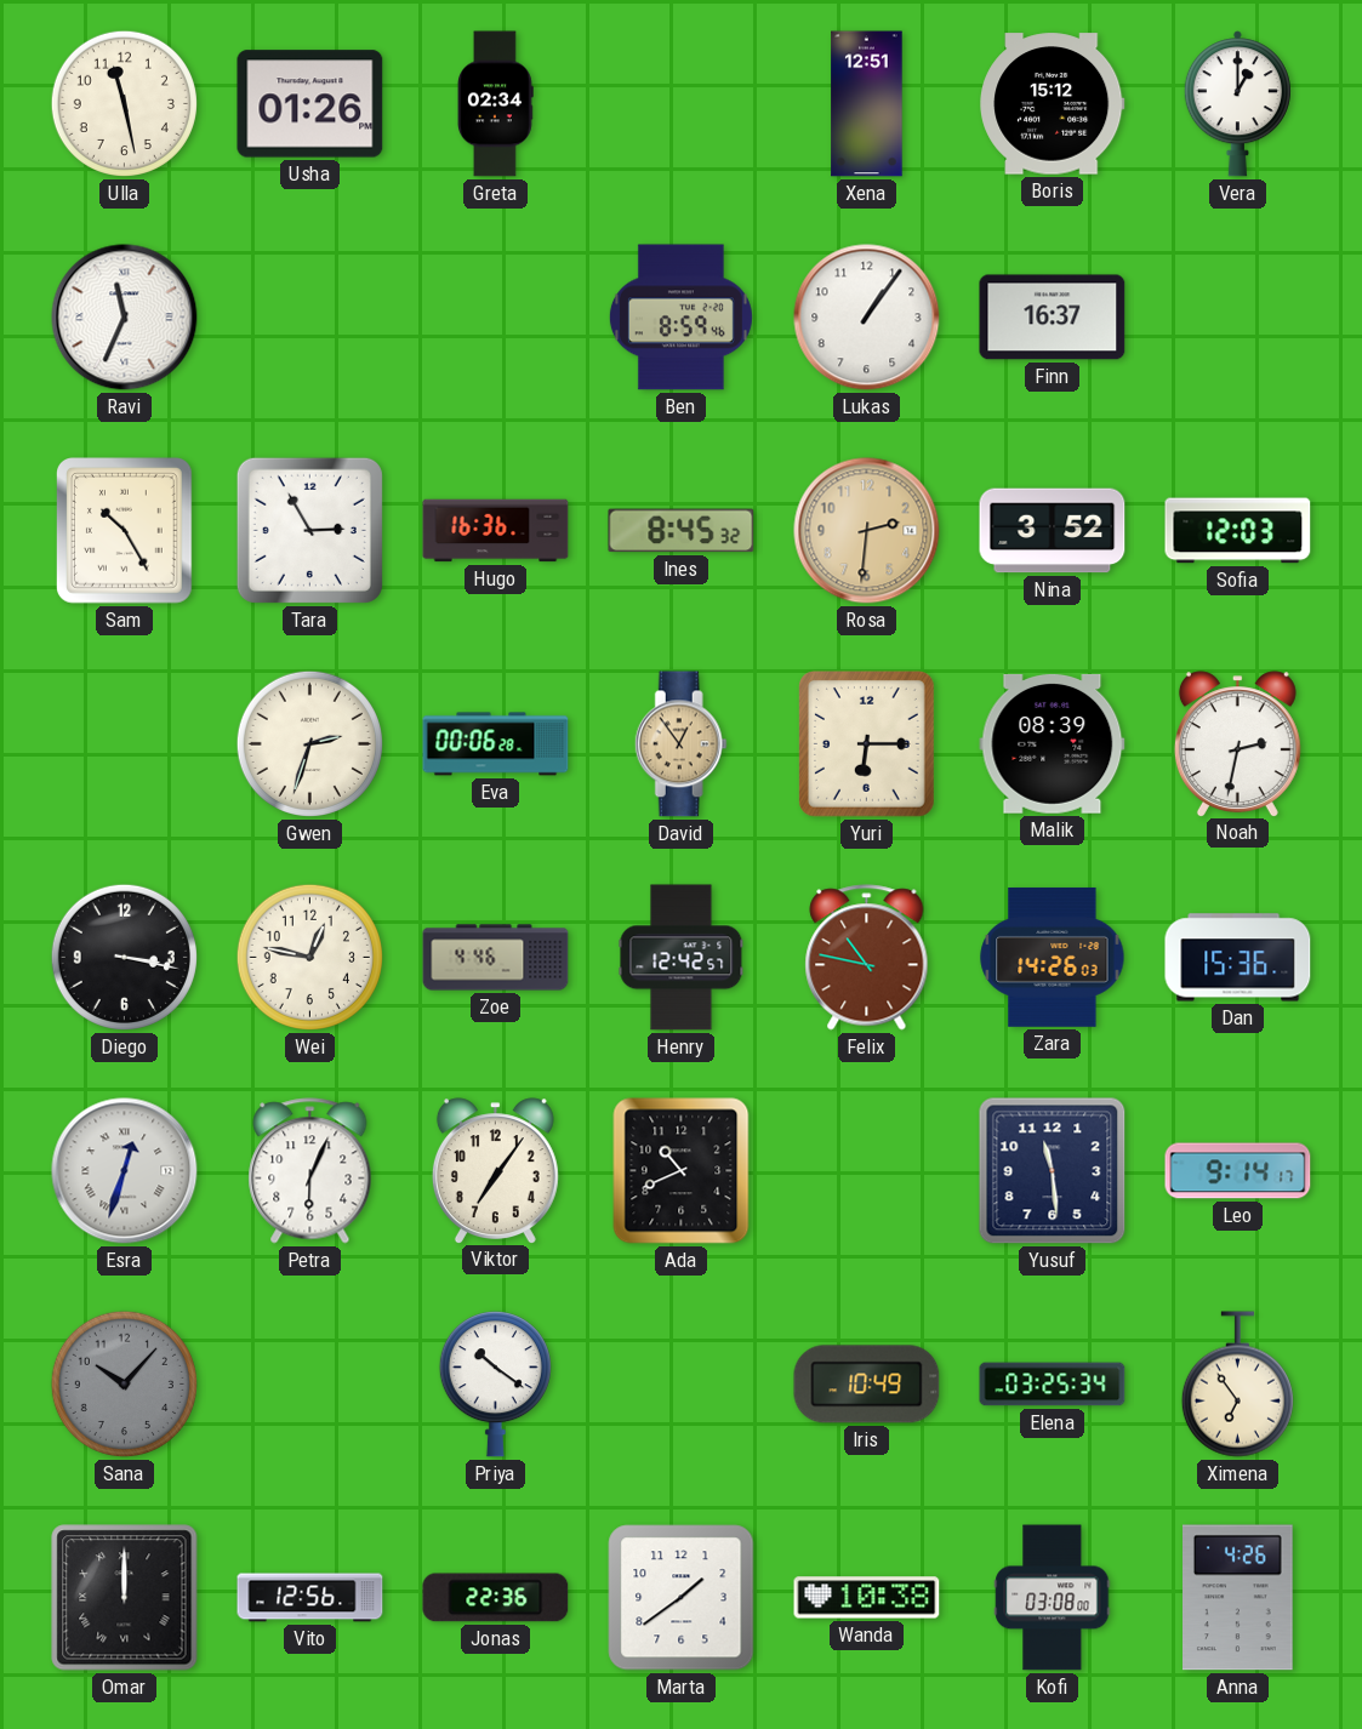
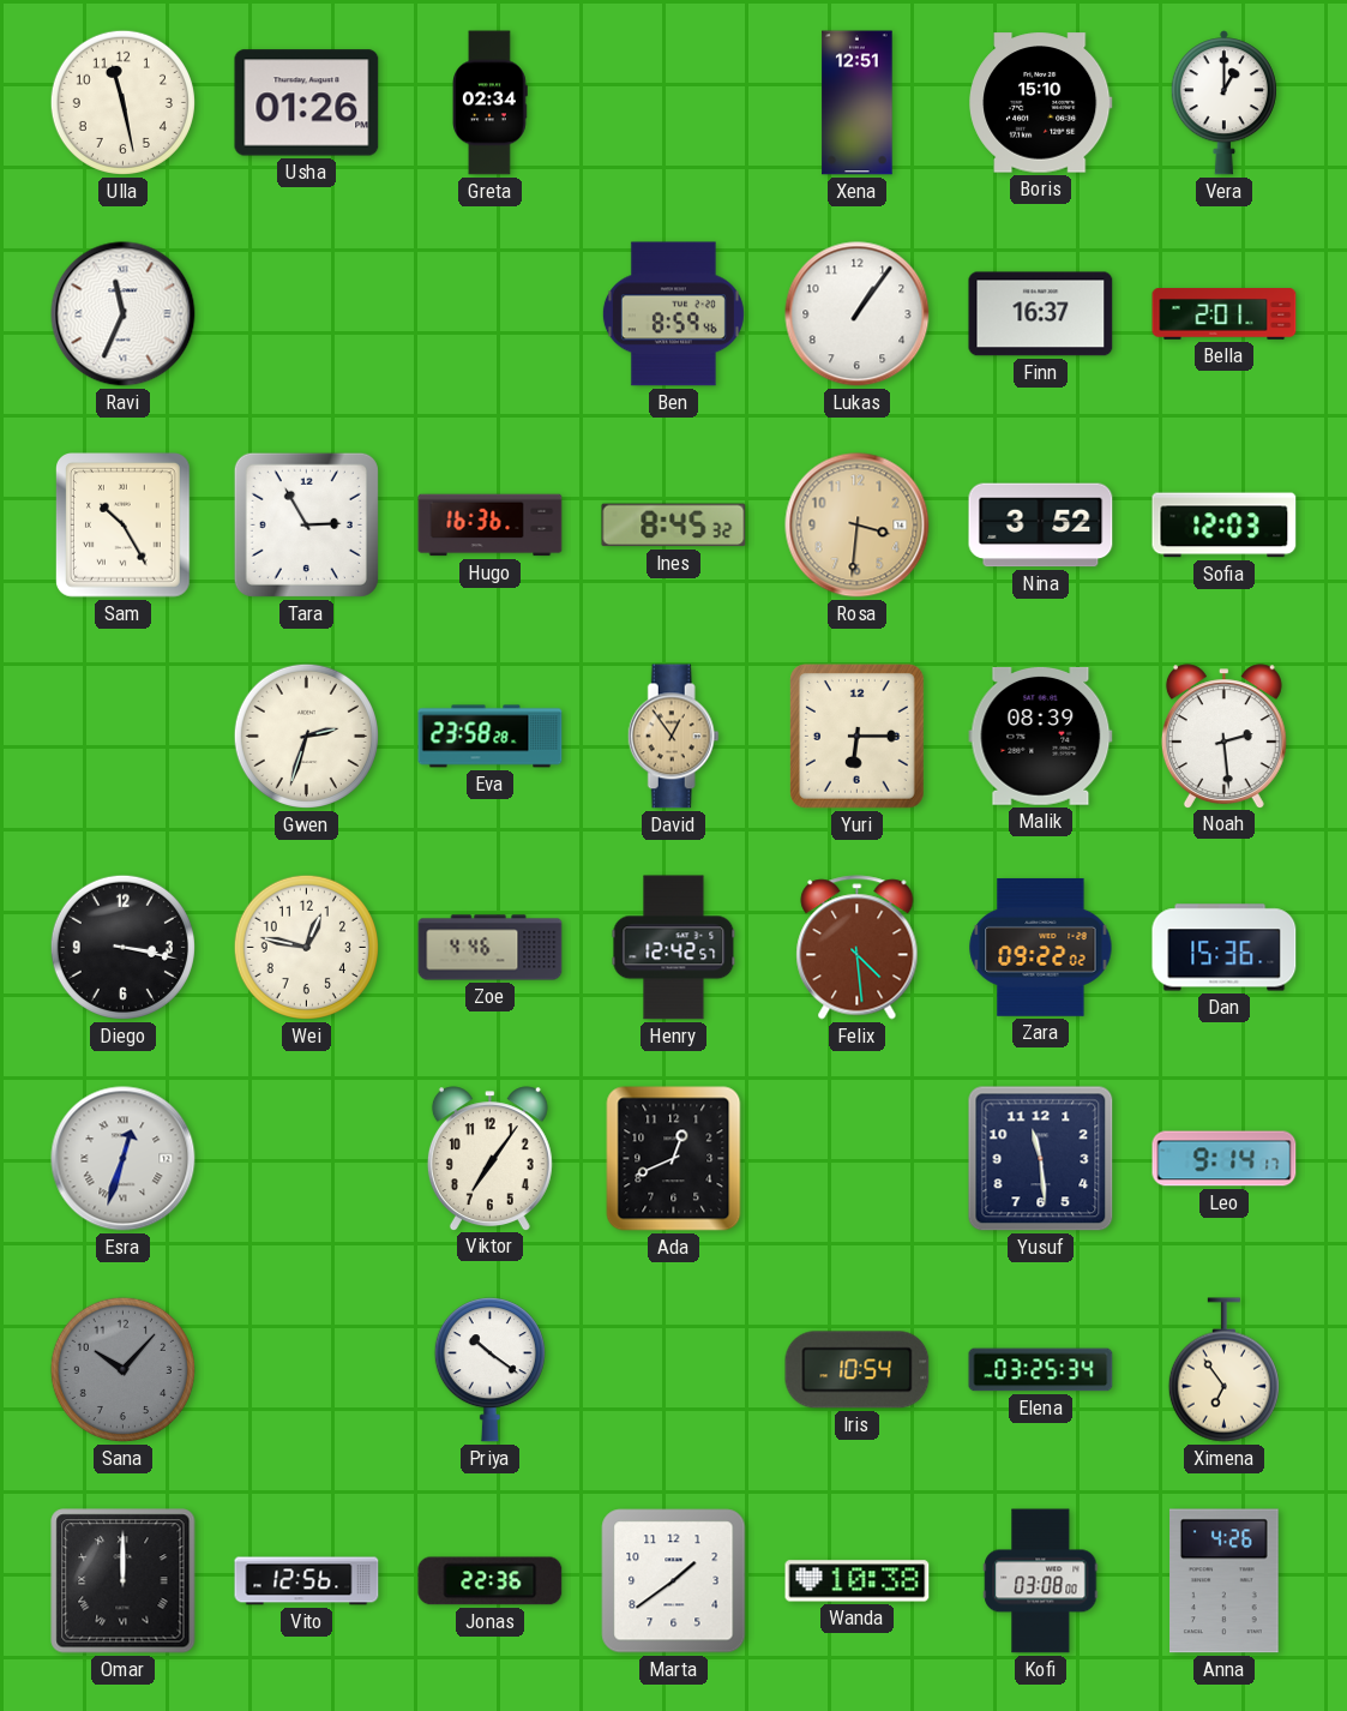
Boris: 15:12 -> 15:10
Bella: none -> 2:01
Rosa: 2:31 -> 3:31
Eva: 00:06 -> 23:58
Noah: 2:32 -> 2:29
Felix: 10:47 -> 4:29
Zara: 14:26 -> 09:22
Petra: 6:04 -> none
Ada: 10:41 -> 12:41
Iris: 10:49 -> 10:54
